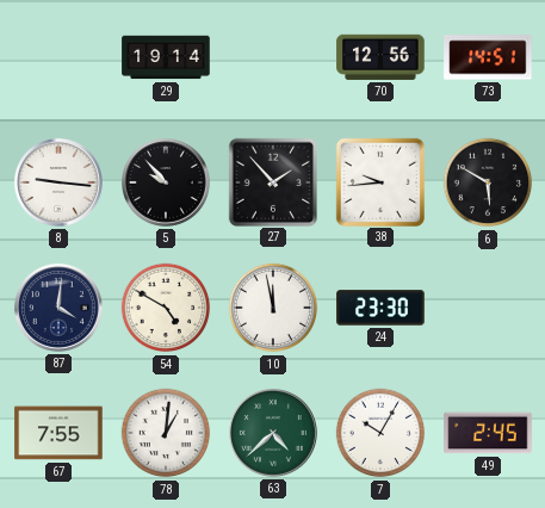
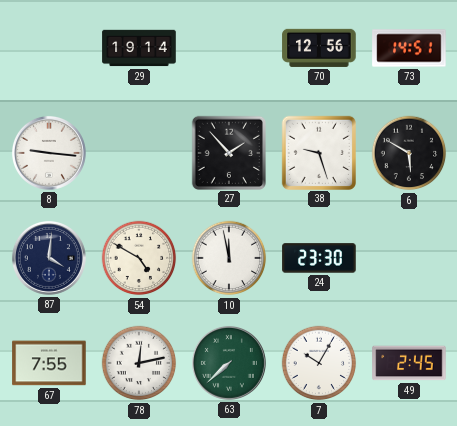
5: 9:53 -> none
38: 9:44 -> 9:27
78: 1:01 -> 12:13
63: 4:38 -> 7:38
